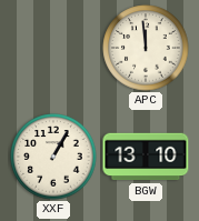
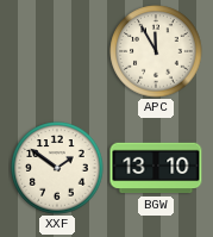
APC: 11:59 -> 11:55
XXF: 1:05 -> 1:51
